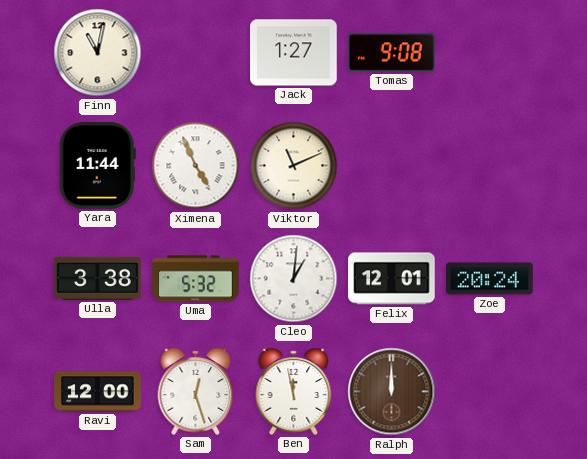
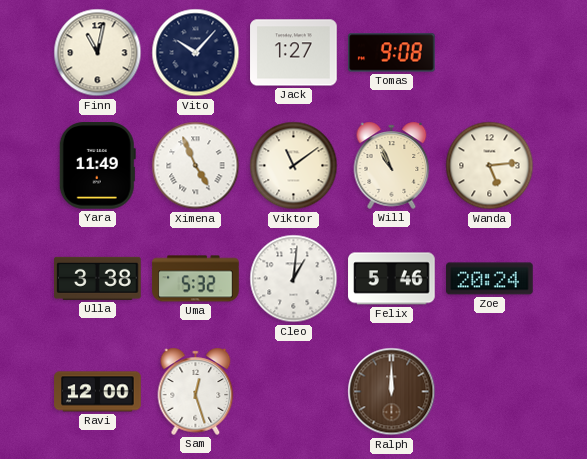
Vito: none -> 10:07
Yara: 11:44 -> 11:49
Viktor: 11:11 -> 11:09
Will: none -> 10:56
Wanda: none -> 5:14
Felix: 12:01 -> 5:46
Ben: 11:58 -> none
